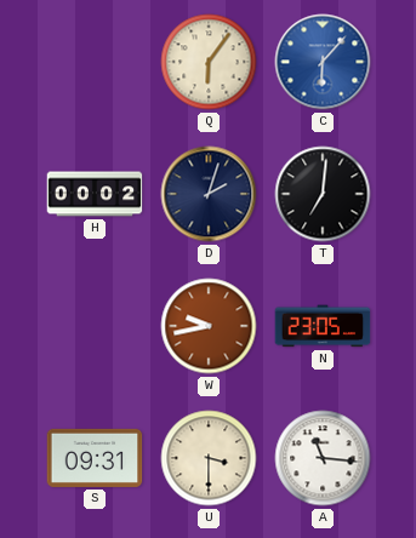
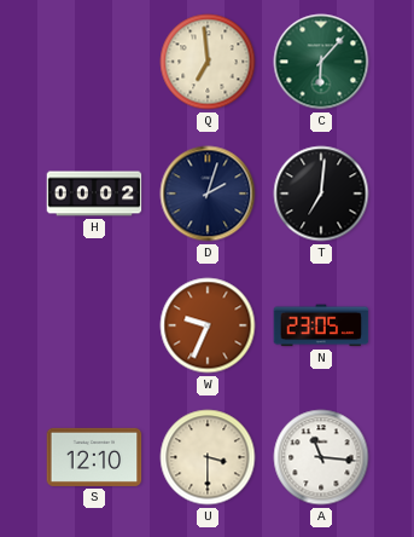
Q: 6:06 -> 6:59
C dial: blue -> green
W: 9:43 -> 9:34
S: 09:31 -> 12:10
